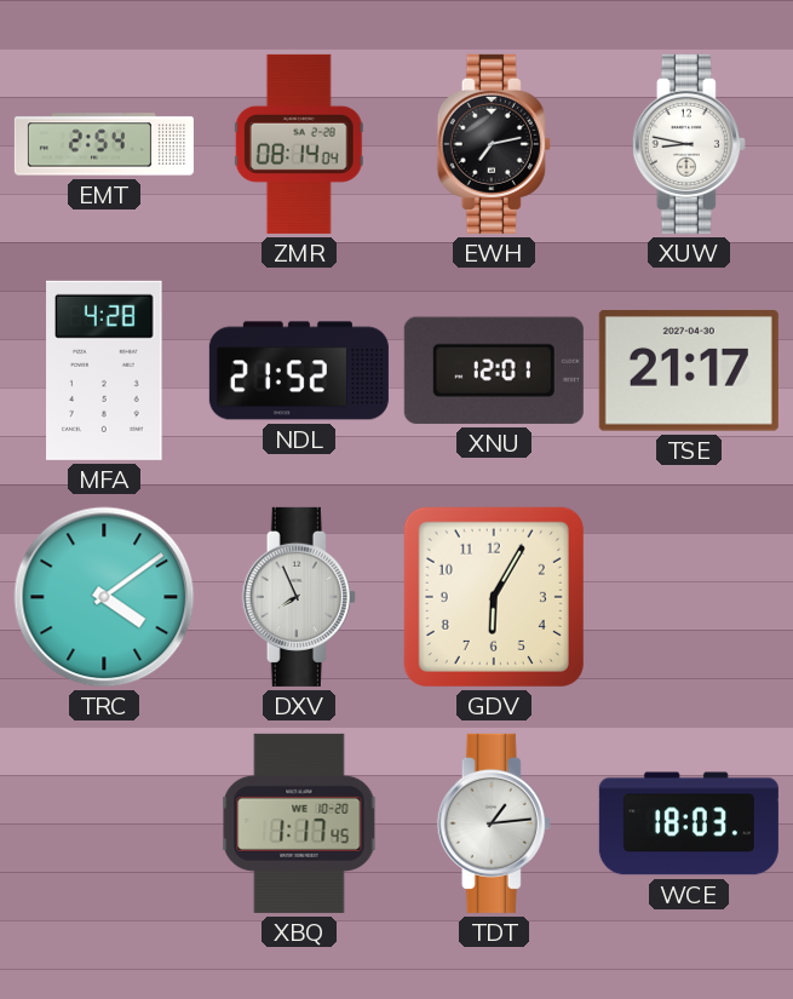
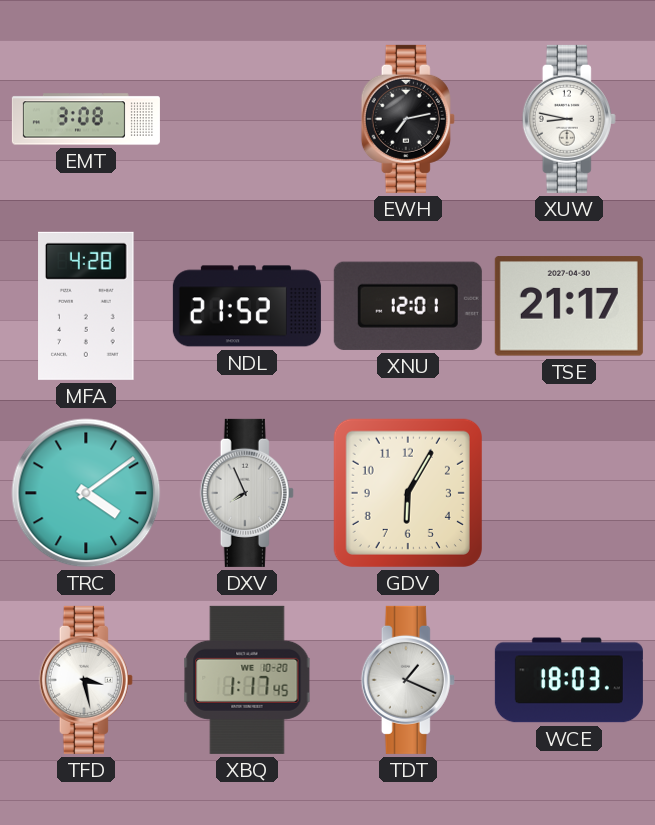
EMT: 2:54 -> 3:08
ZMR: 08:14 -> none
TFD: none -> 3:28
TDT: 1:14 -> 1:19
